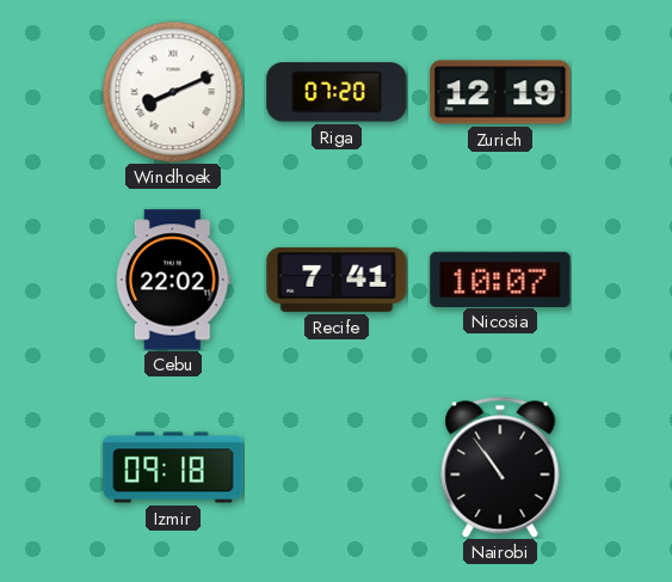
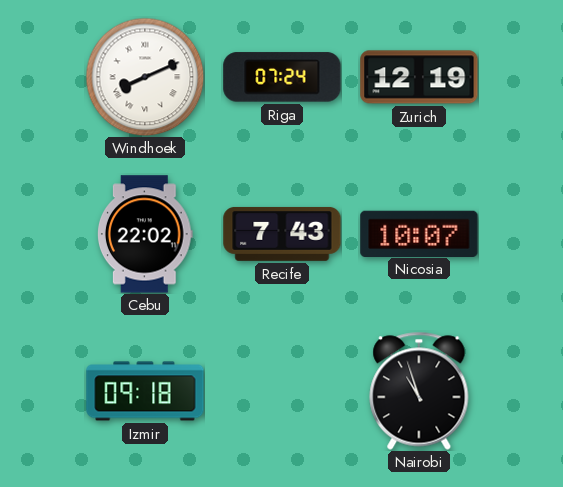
Riga: 07:20 -> 07:24
Recife: 7:41 -> 7:43
Nairobi: 10:54 -> 10:57
